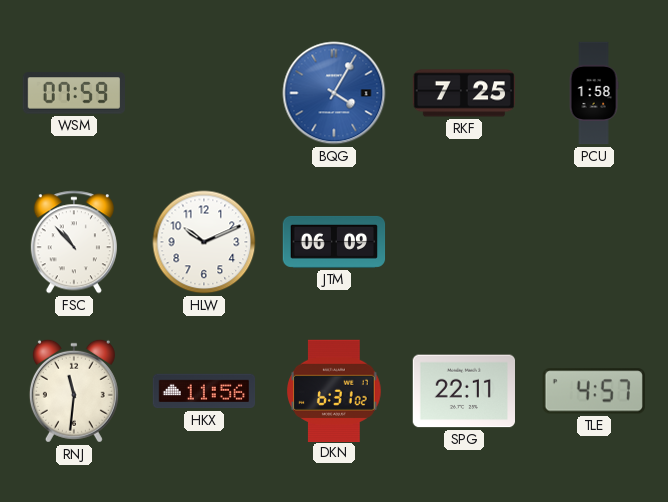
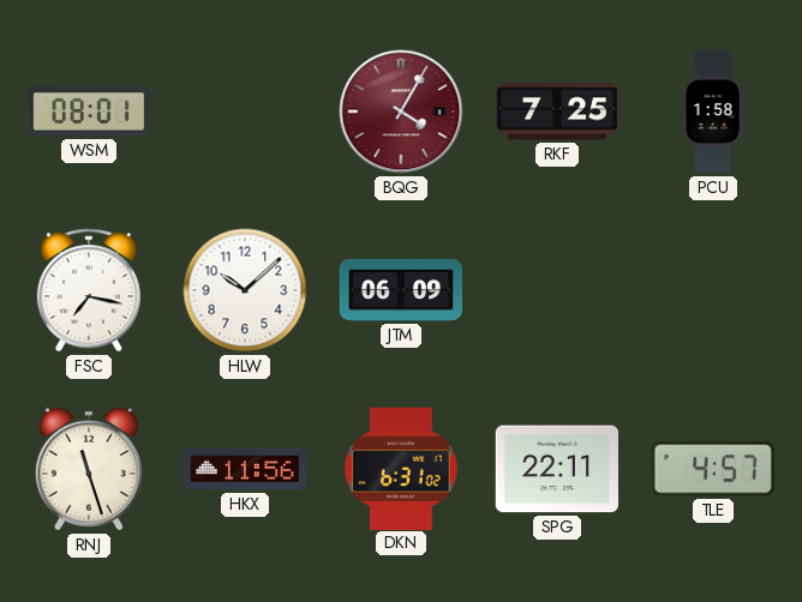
WSM: 07:59 -> 08:01
BQG dial: blue -> burgundy
FSC: 10:53 -> 7:17
HLW: 10:11 -> 10:08
RNJ: 11:31 -> 11:27
